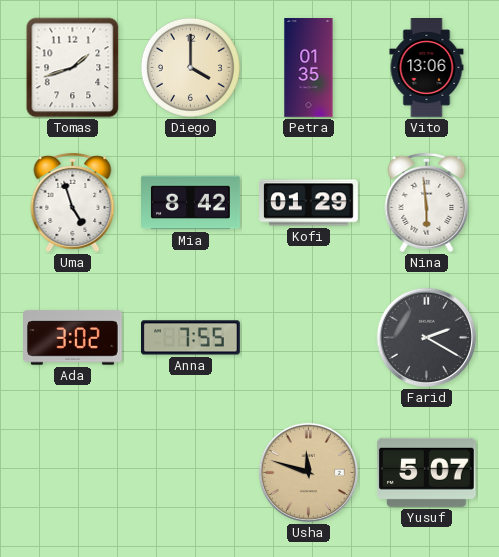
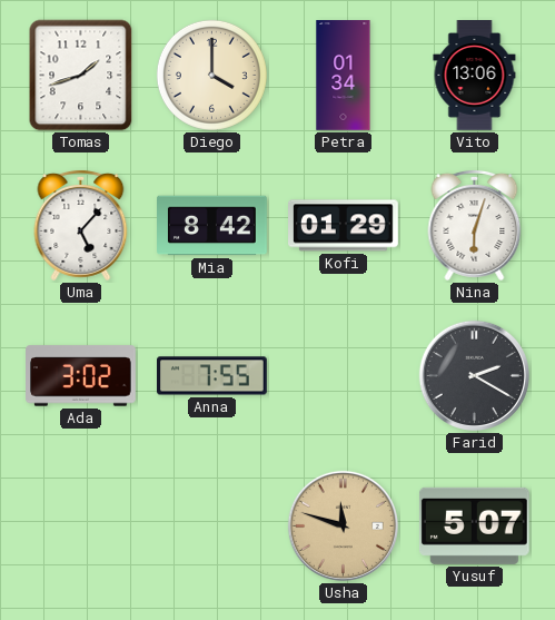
Petra: 01:35 -> 01:34
Uma: 4:57 -> 5:07
Nina: 5:59 -> 6:03
